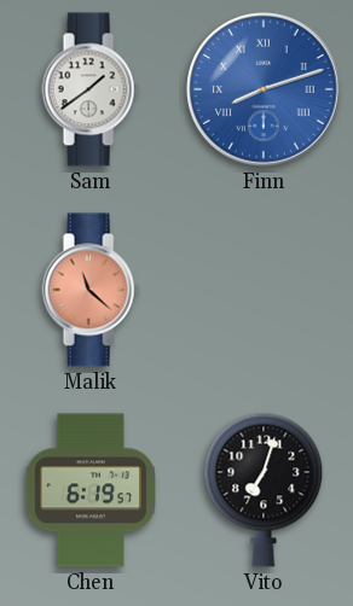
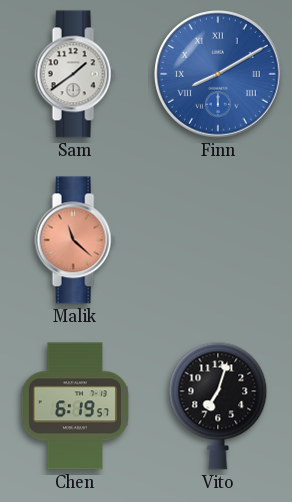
Finn: 8:12 -> 8:10
